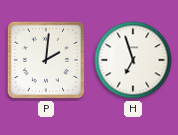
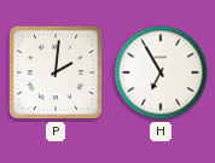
H: 6:57 -> 6:55
